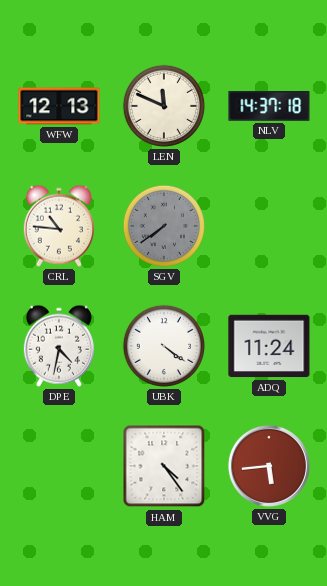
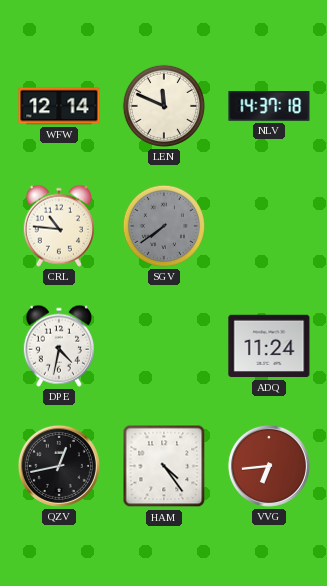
WFW: 12:13 -> 12:14
UBK: 4:21 -> none
QZV: none -> 12:43
VVG: 5:44 -> 6:44
